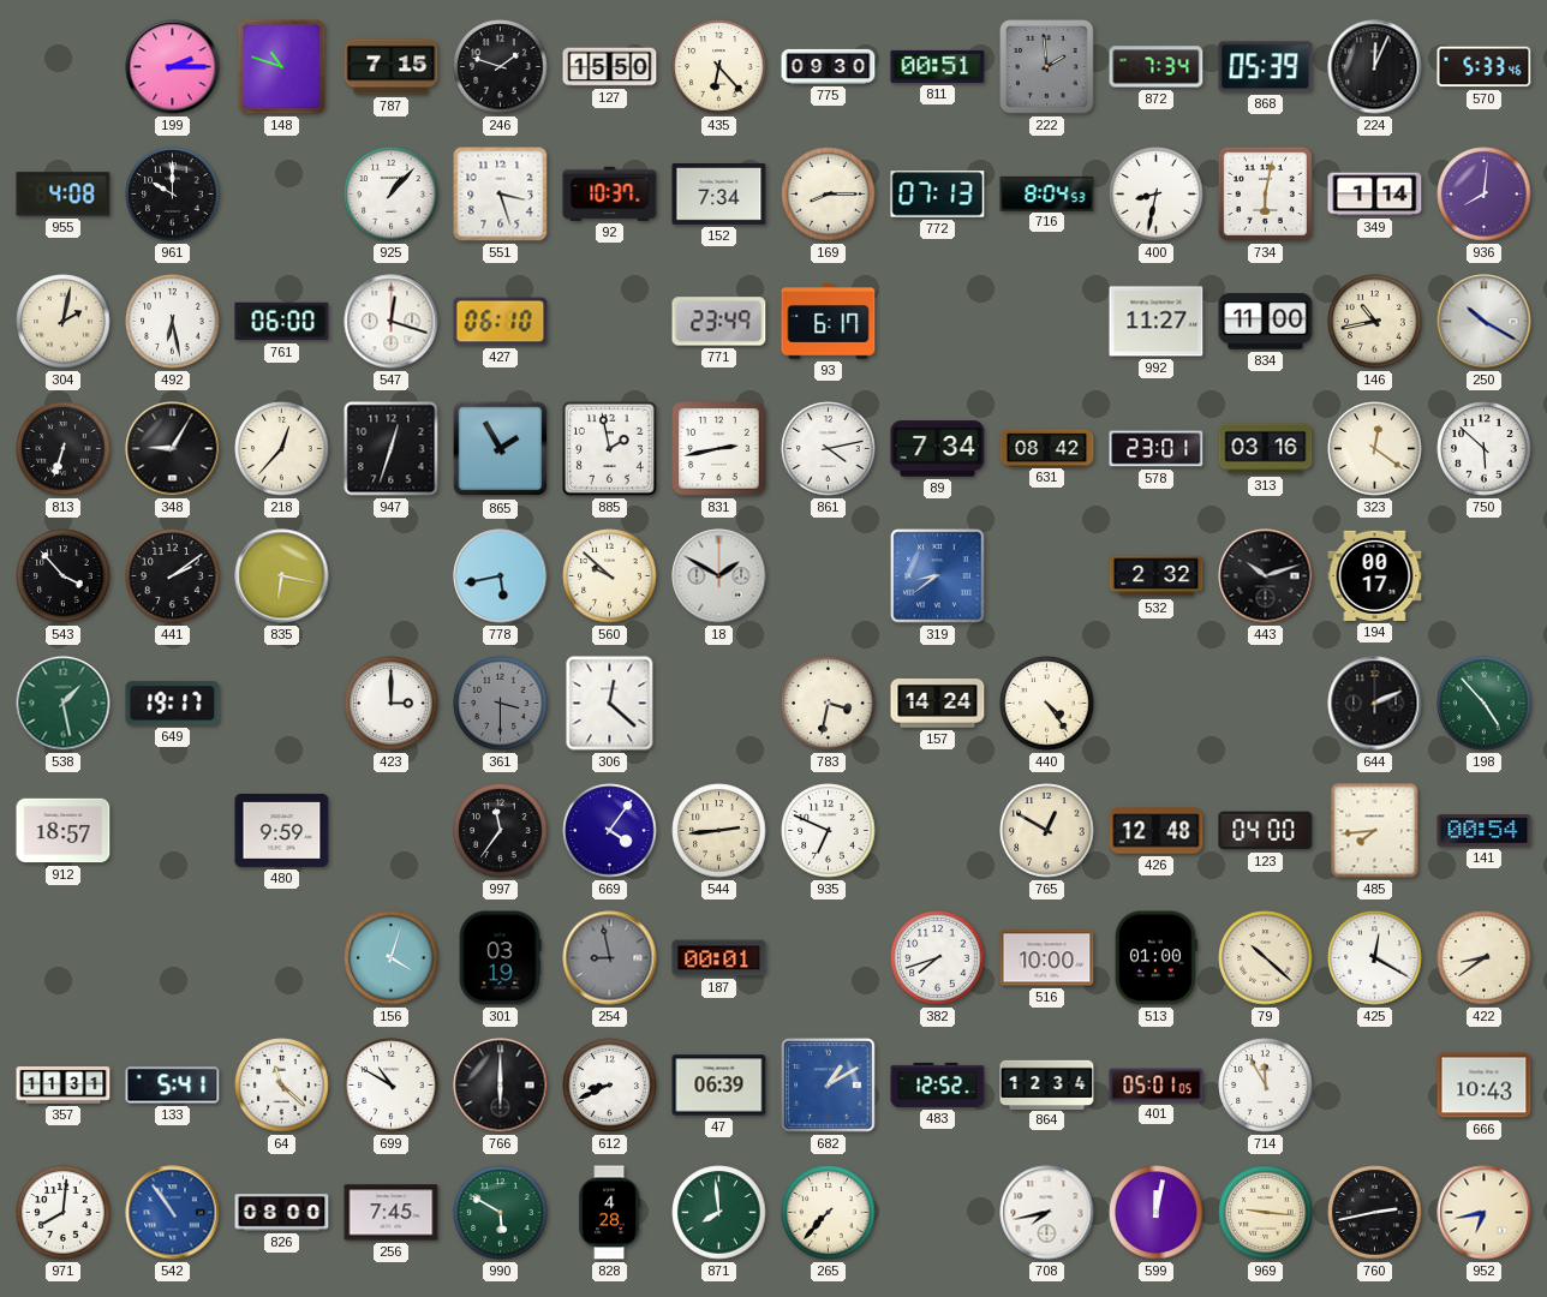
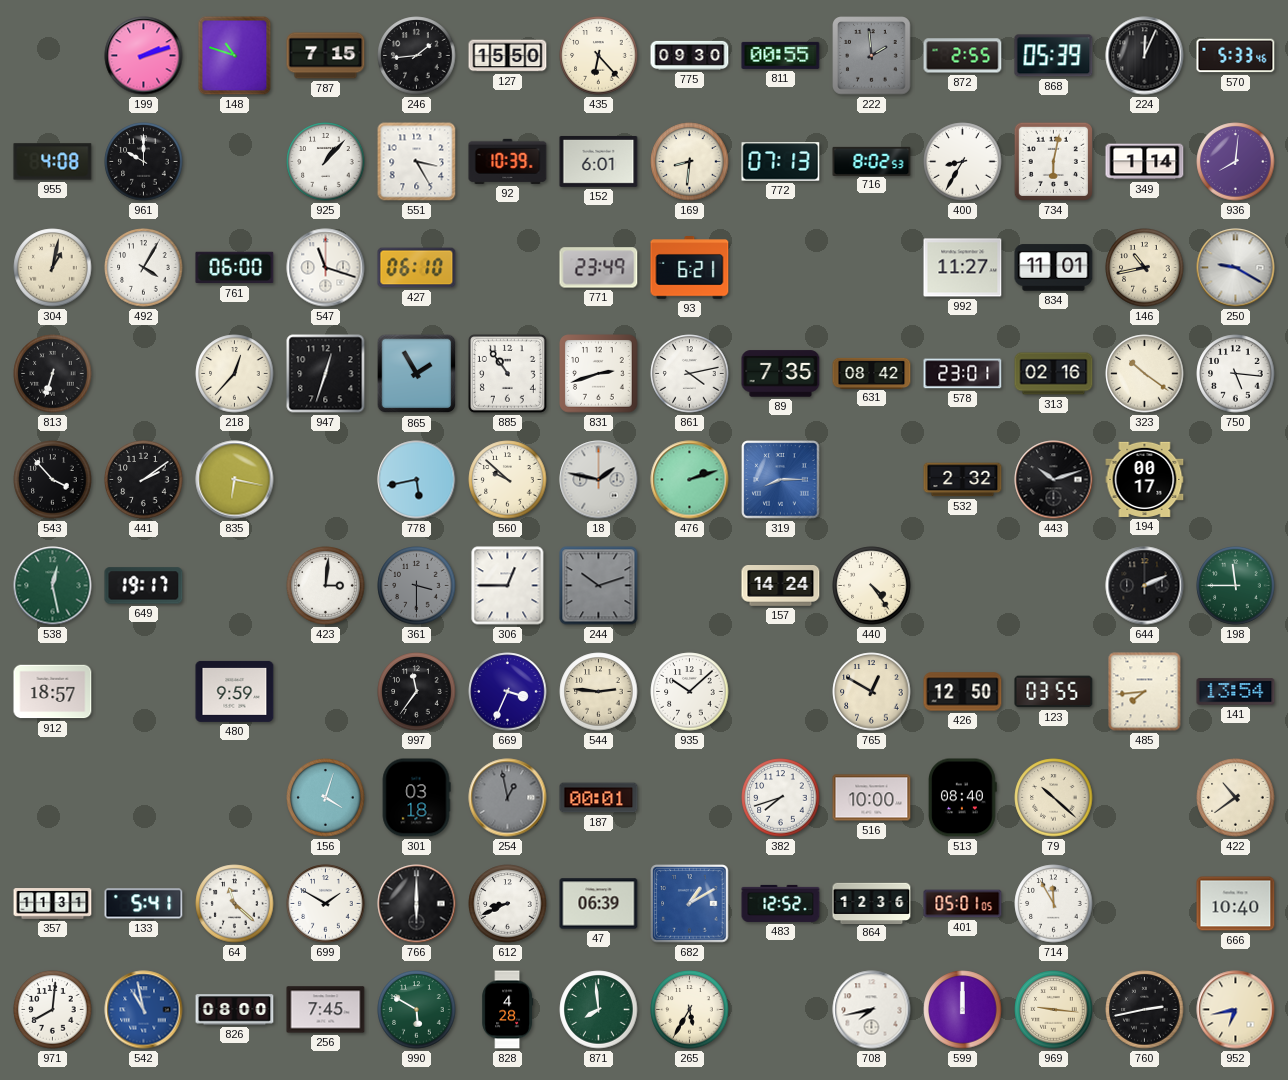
199: 2:15 -> 2:12
246: 1:48 -> 1:44
811: 00:51 -> 00:55
872: 7:34 -> 2:55
551: 3:27 -> 3:25
92: 10:37 -> 10:39
152: 7:34 -> 6:01
169: 8:15 -> 8:31
716: 8:04 -> 8:02
400: 8:32 -> 8:35
304: 2:02 -> 1:02
492: 6:28 -> 4:05
547: 12:18 -> 11:18
93: 6:17 -> 6:21
834: 11:00 -> 11:01
250: 10:20 -> 9:20
348: 9:05 -> none
885: 1:58 -> 10:54
831: 2:43 -> 2:42
89: 7:34 -> 7:35
313: 03:16 -> 02:16
323: 12:21 -> 10:21
750: 5:52 -> 5:16
18: 1:50 -> 1:47
476: none -> 2:12
319: 8:39 -> 8:15
538: 1:28 -> 12:28
423: 3:00 -> 3:01
306: 12:22 -> 12:45
244: none -> 10:12
783: 3:32 -> none
198: 4:53 -> 11:45
669: 4:06 -> 3:34
544: 2:44 -> 2:46
935: 6:49 -> 10:08
426: 12:48 -> 12:50
123: 04:00 -> 03:55
141: 00:54 -> 13:54
301: 03:19 -> 03:18
254: 8:58 -> 12:58
513: 01:00 -> 08:40
425: 12:20 -> none
422: 8:39 -> 10:39
699: 10:50 -> 1:50
864: 12:34 -> 12:36
666: 10:43 -> 10:40
542: 10:54 -> 10:58
265: 7:37 -> 5:35
599: 12:02 -> 12:00
